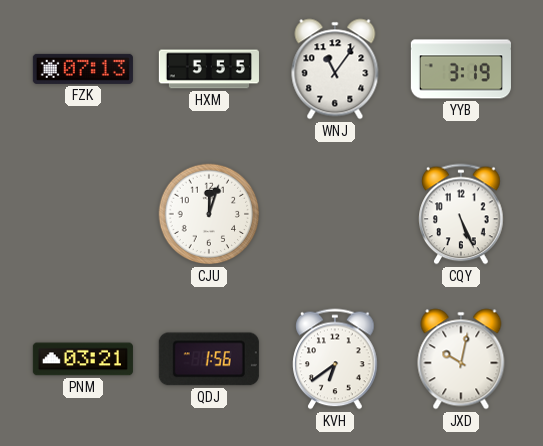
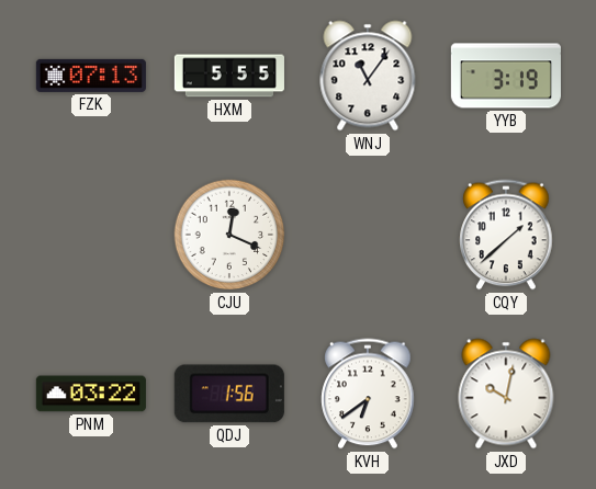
CJU: 12:03 -> 12:19
CQY: 5:26 -> 1:38
PNM: 03:21 -> 03:22
